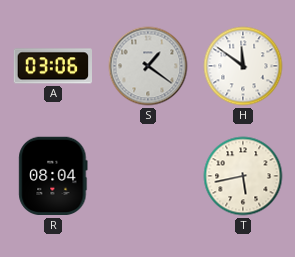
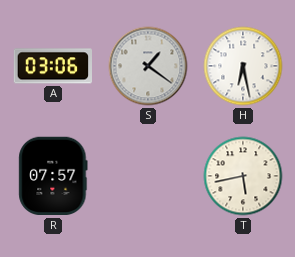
H: 11:51 -> 6:28
R: 08:04 -> 07:57
